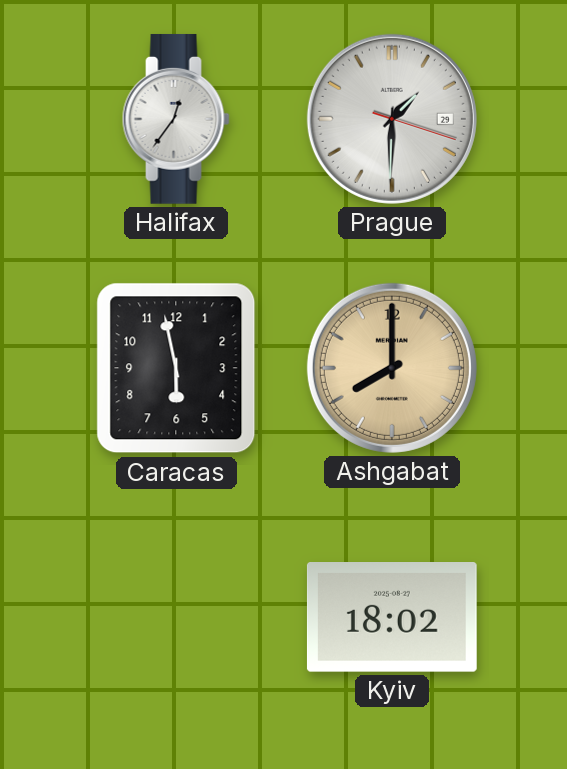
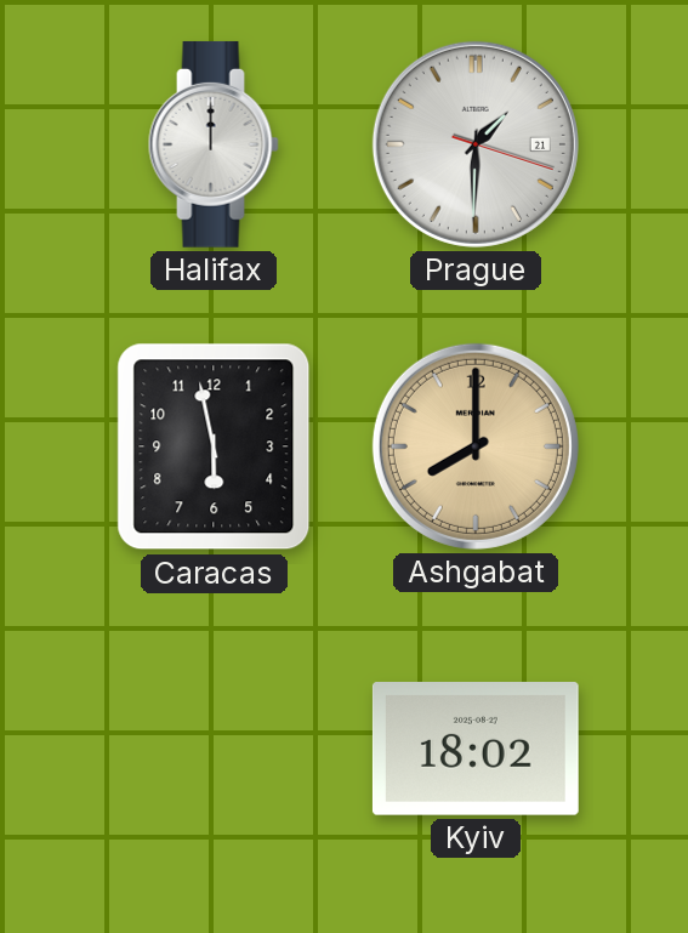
Halifax: 12:36 -> 12:00
Prague date: 29 -> 21
